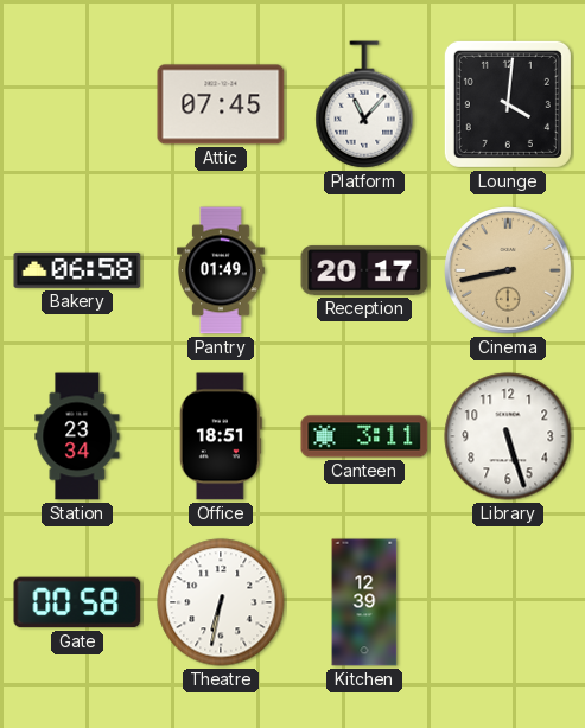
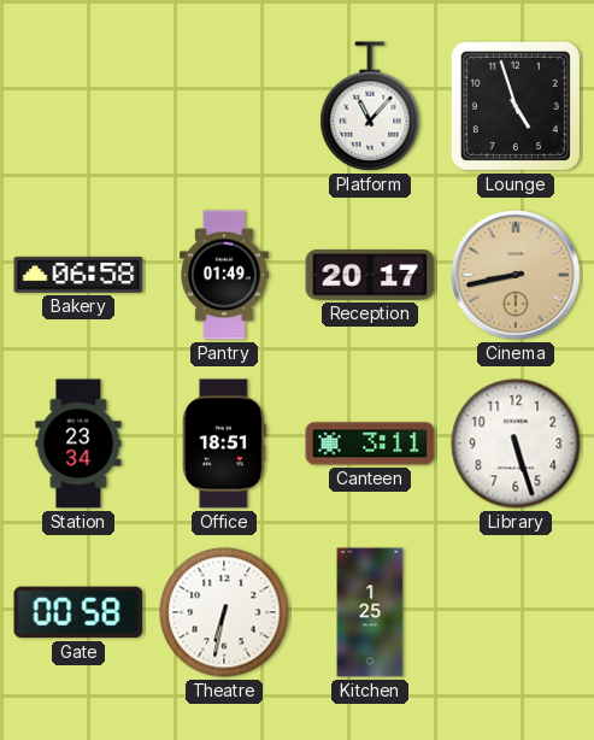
Attic: 07:45 -> none
Lounge: 4:01 -> 4:57
Kitchen: 12:39 -> 1:25
